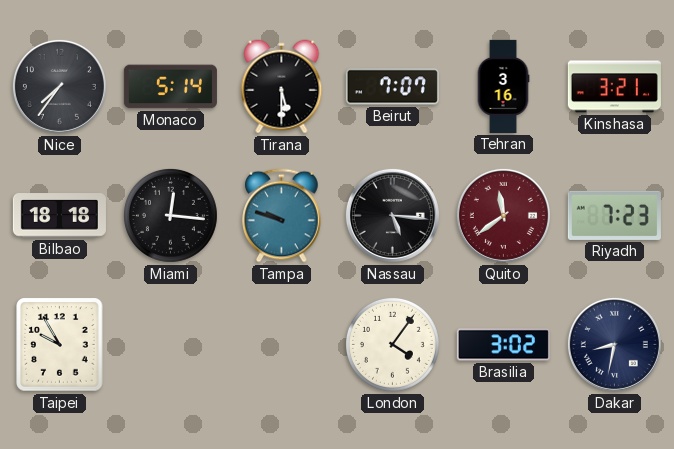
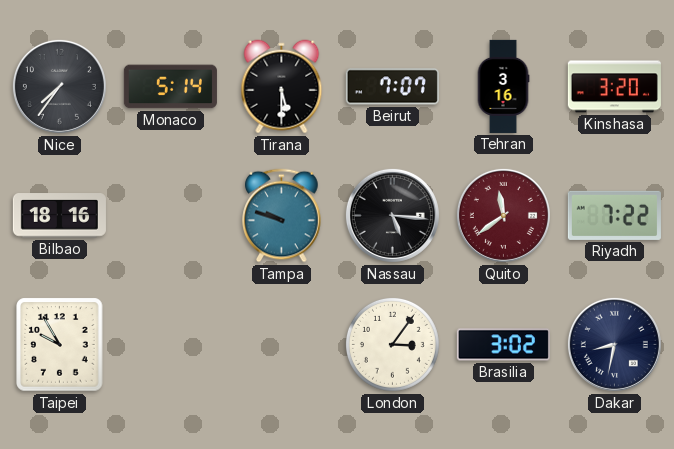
Kinshasa: 3:21 -> 3:20
Bilbao: 18:18 -> 18:16
Miami: 12:16 -> none
Riyadh: 7:23 -> 7:22
London: 4:06 -> 3:06
